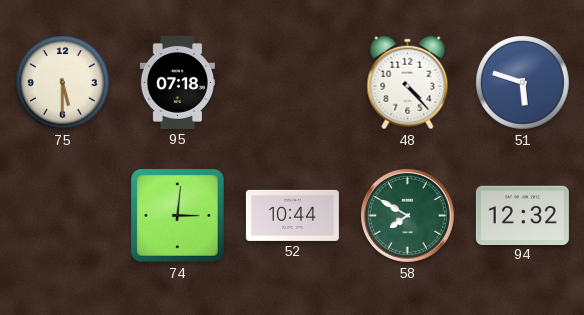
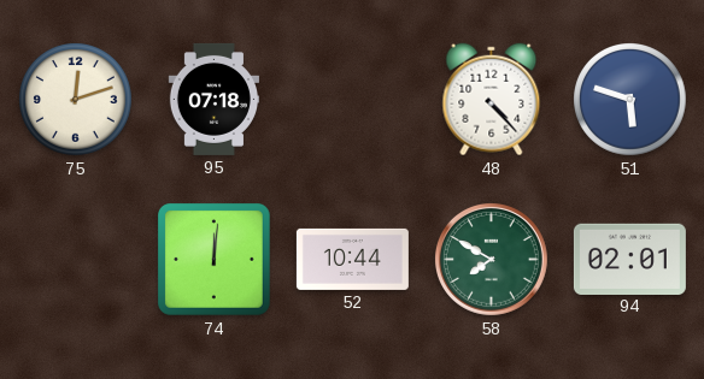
75: 5:30 -> 12:12
74: 3:01 -> 12:01
94: 12:32 -> 02:01
